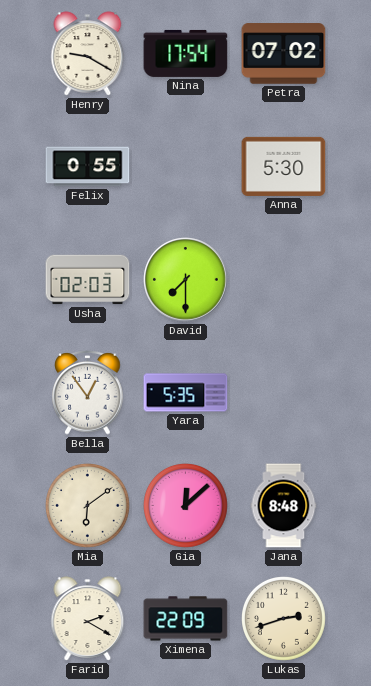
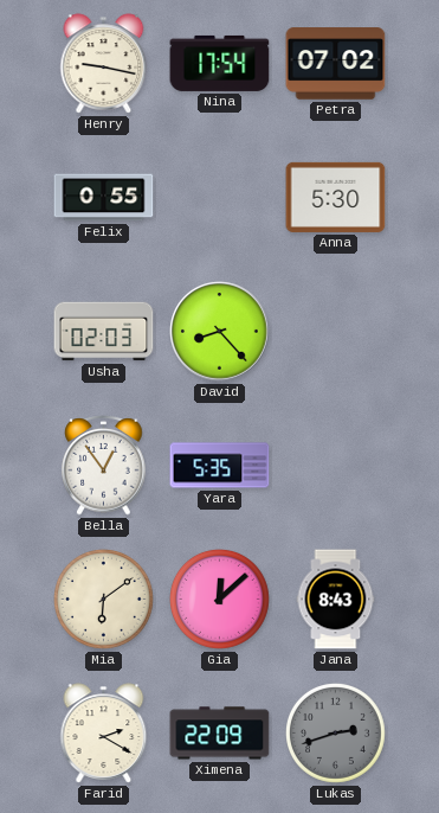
Henry: 9:20 -> 9:17
David: 7:30 -> 8:23
Jana: 8:48 -> 8:43
Lukas dial: cream -> grey
